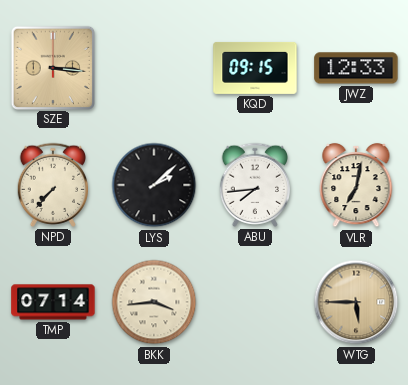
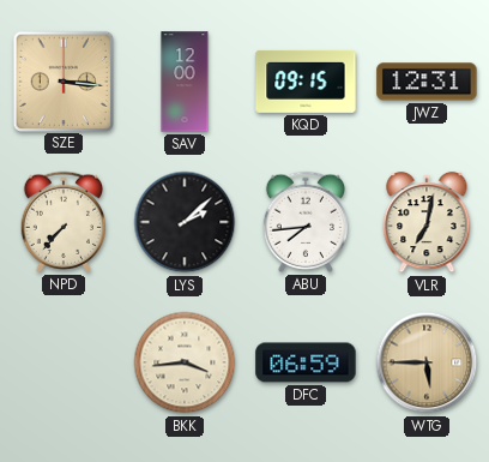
SAV: none -> 12:00
JWZ: 12:33 -> 12:31
TMP: 07:14 -> none
DFC: none -> 06:59
